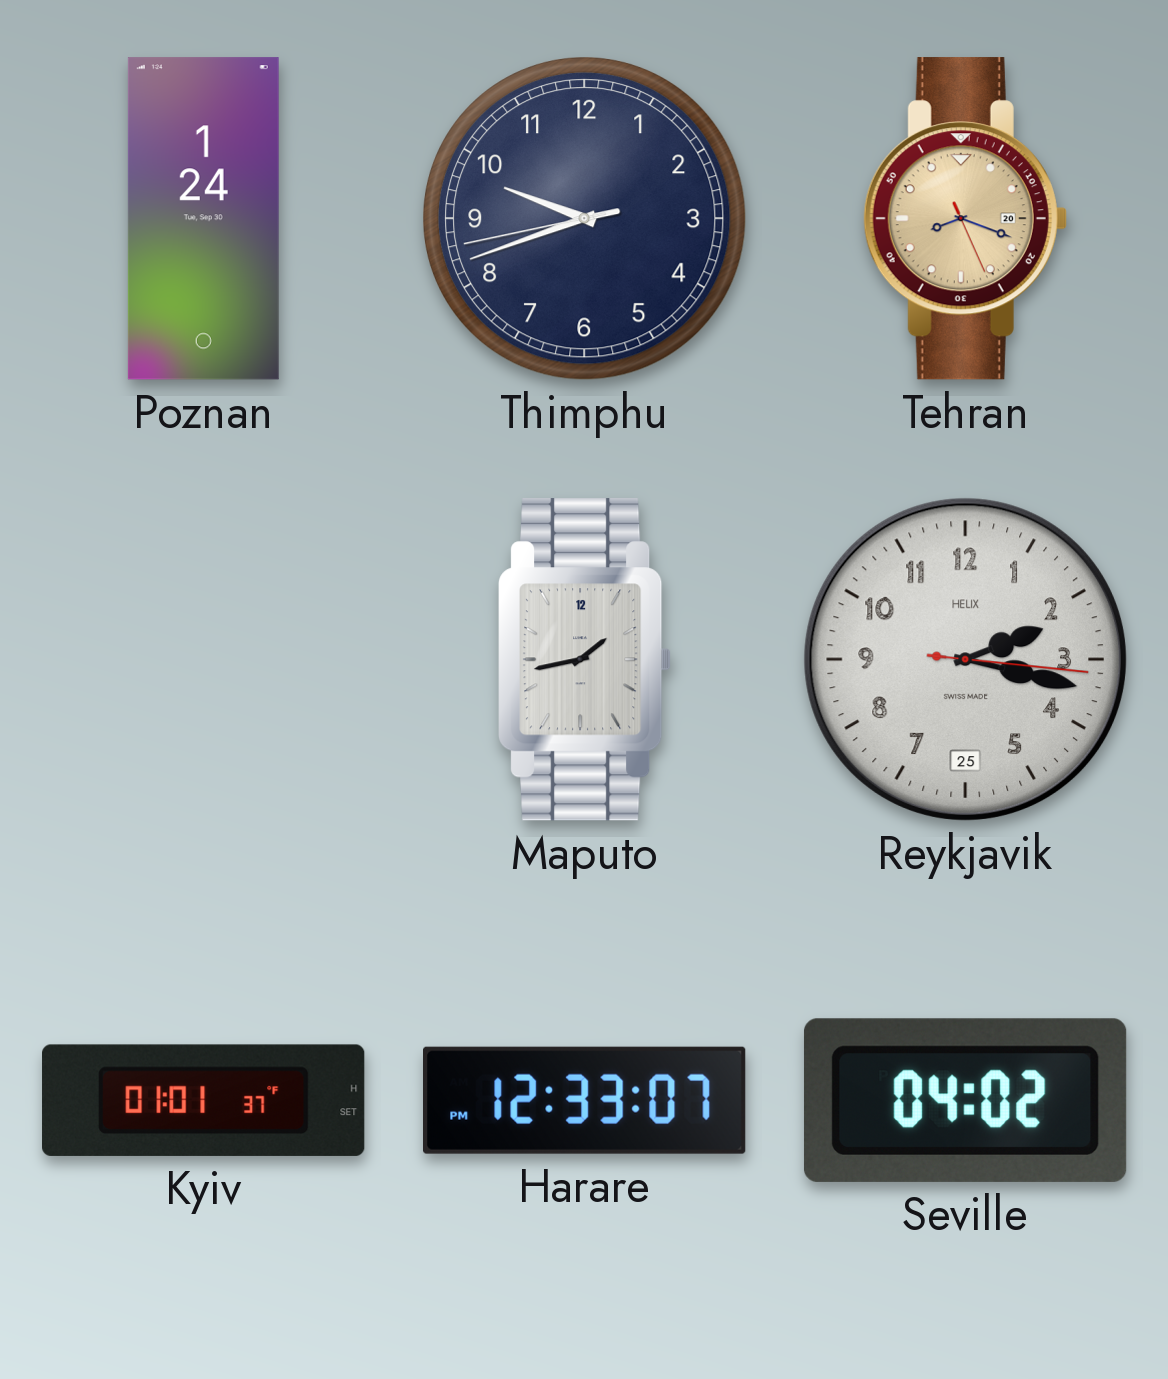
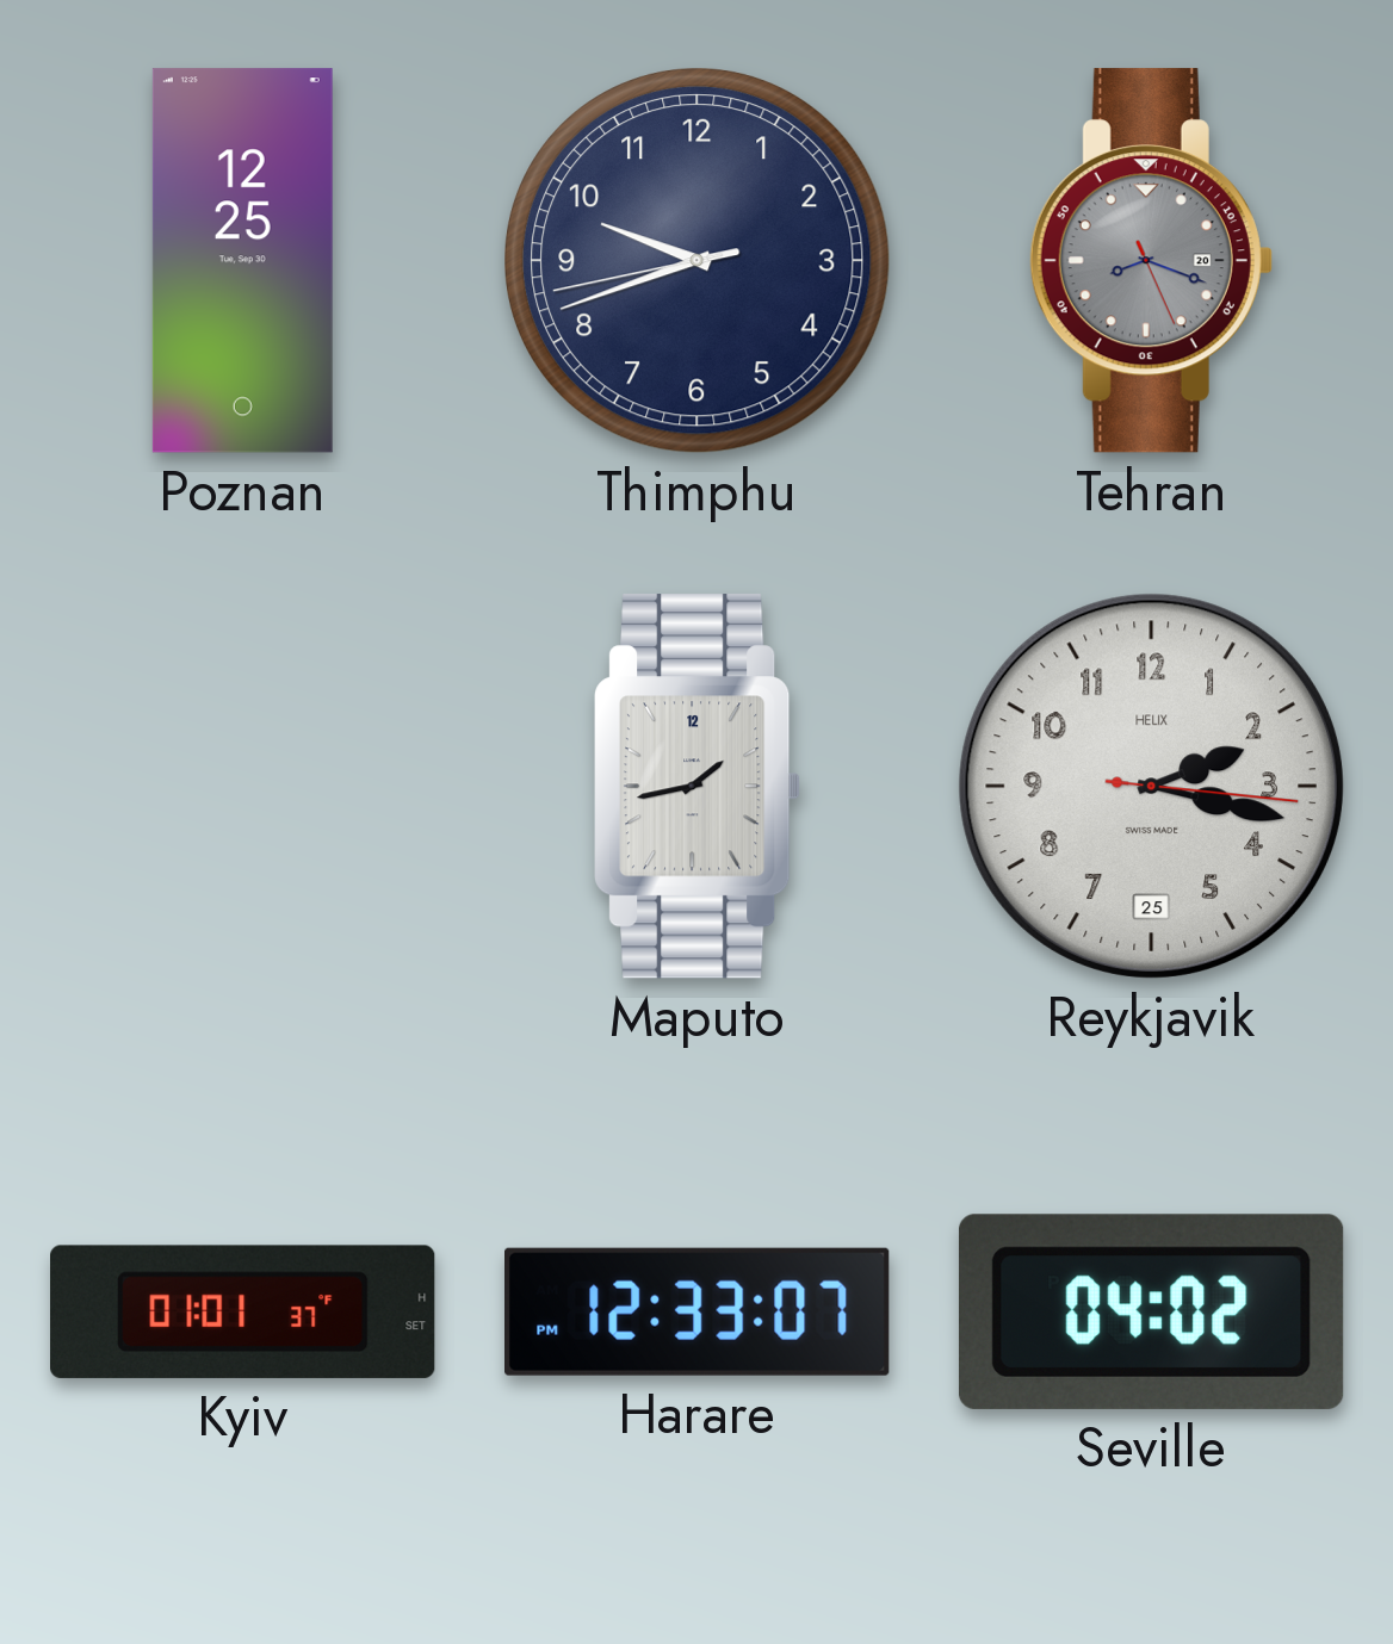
Poznan: 1:24 -> 12:25
Tehran dial: champagne -> grey
